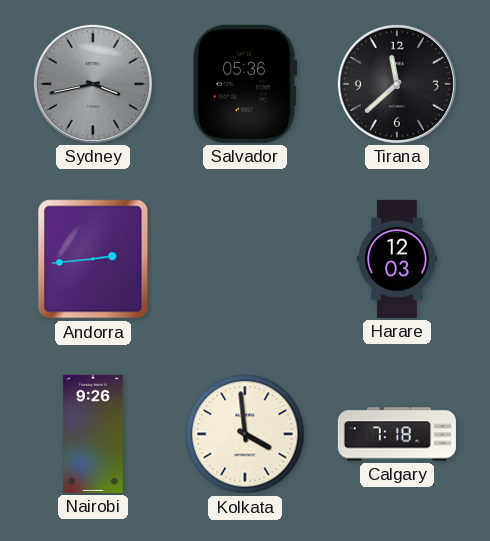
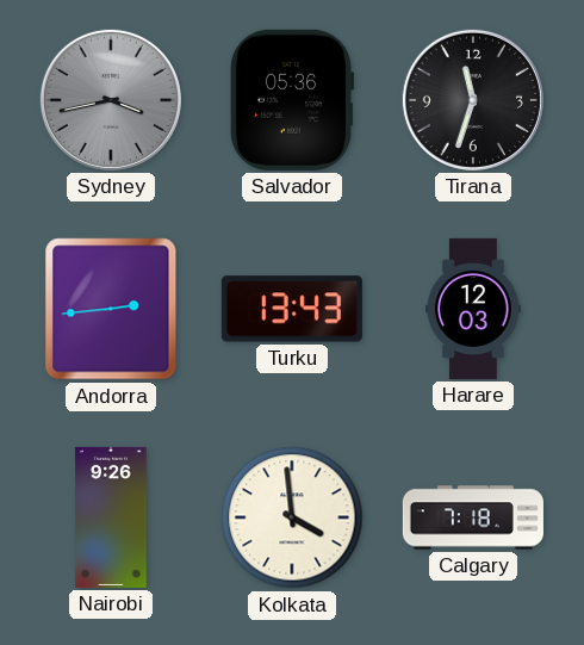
Tirana: 11:38 -> 11:33
Turku: none -> 13:43
